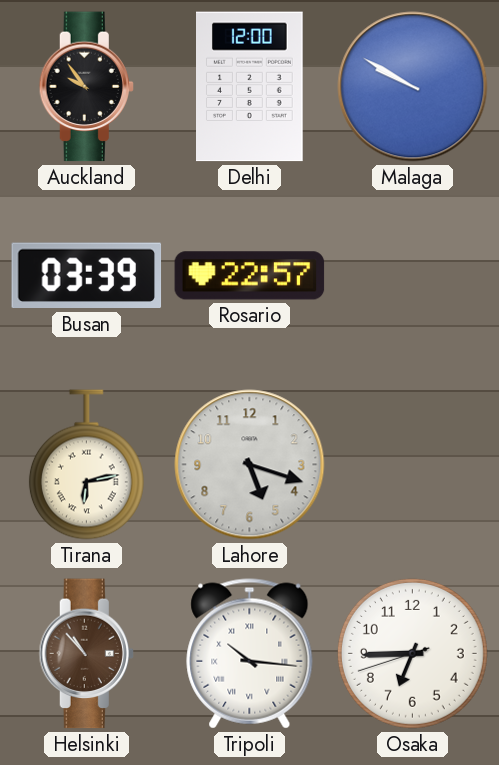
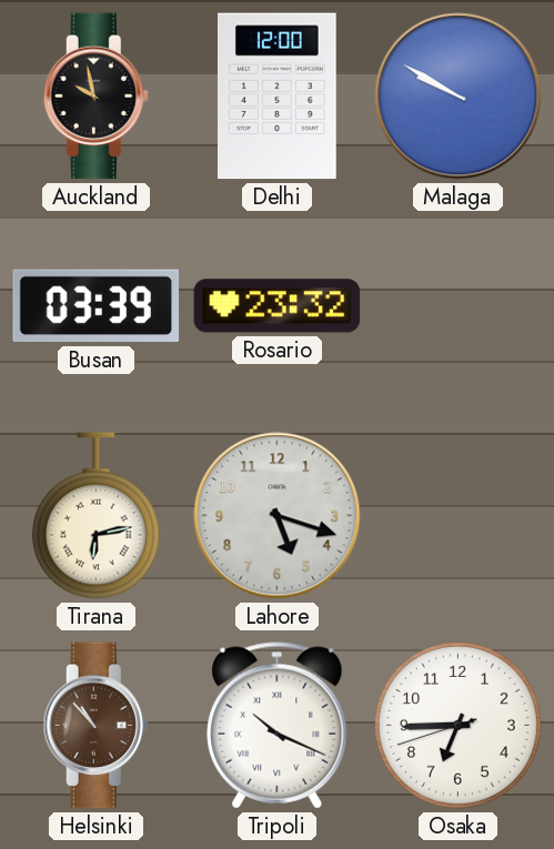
Auckland: 9:54 -> 9:58
Rosario: 22:57 -> 23:32
Tripoli: 10:16 -> 10:19
